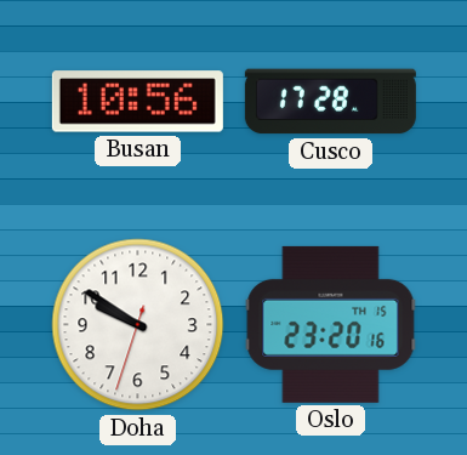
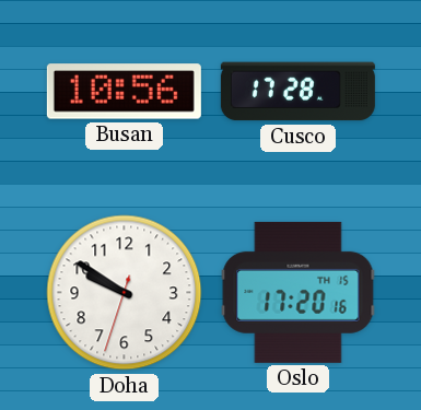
Oslo: 23:20 -> 17:20
